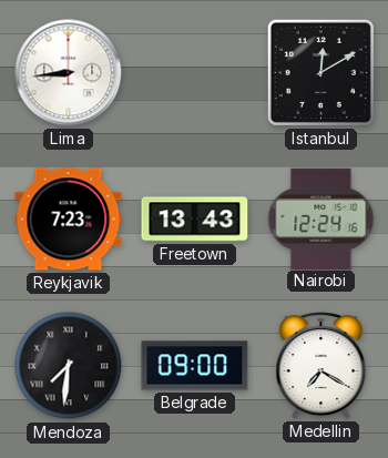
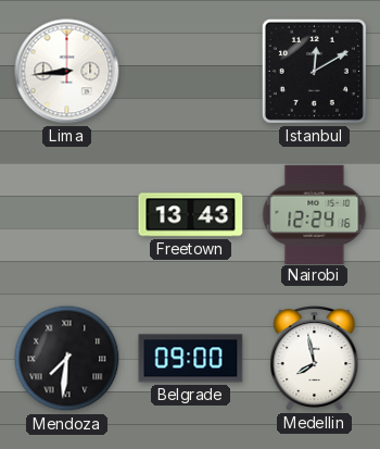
Reykjavik: 7:23 -> none
Medellin: 7:20 -> 7:58
